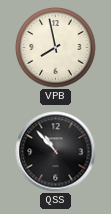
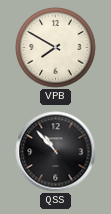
VPB: 7:58 -> 7:50
